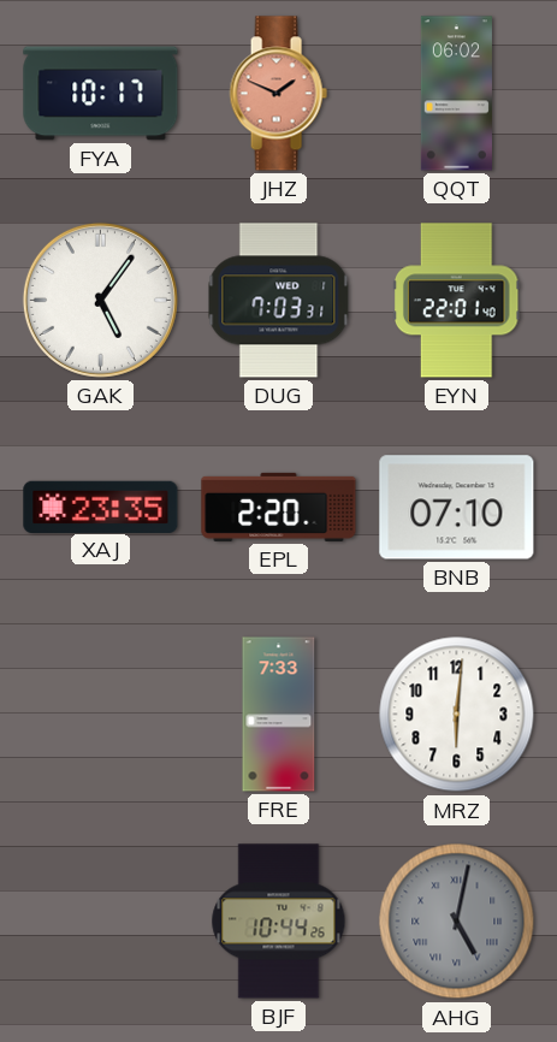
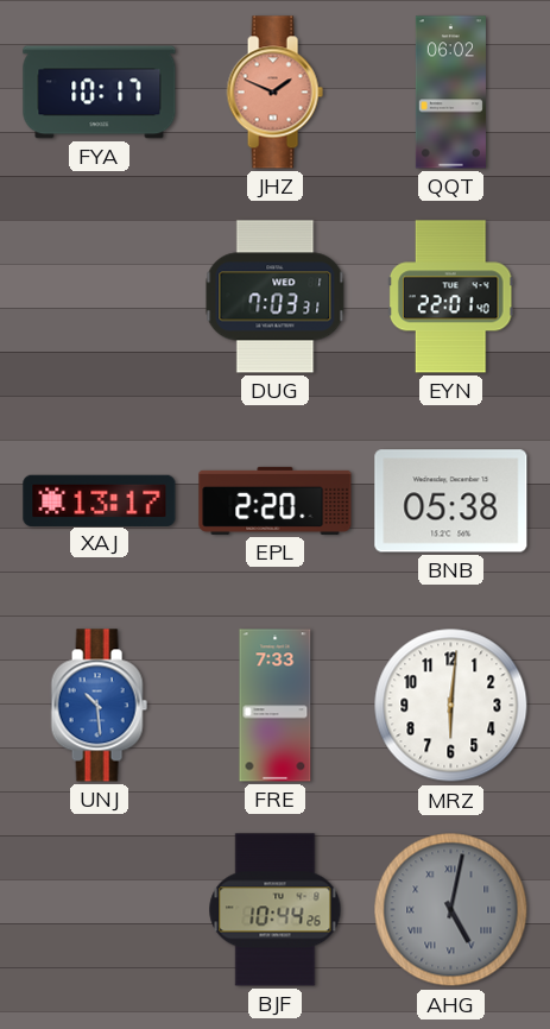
GAK: 5:06 -> none
XAJ: 23:35 -> 13:17
BNB: 07:10 -> 05:38
UNJ: none -> 10:29
